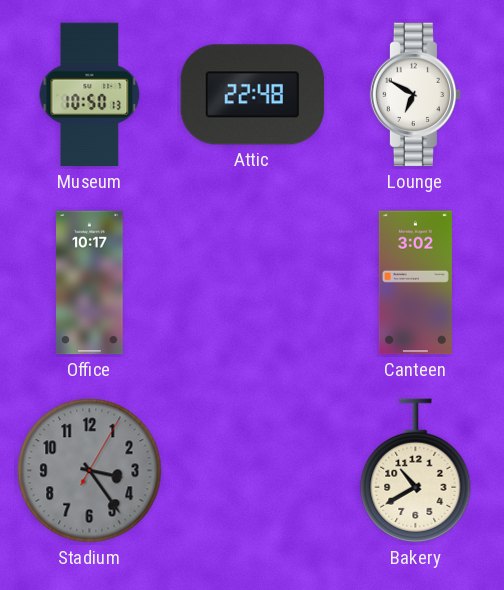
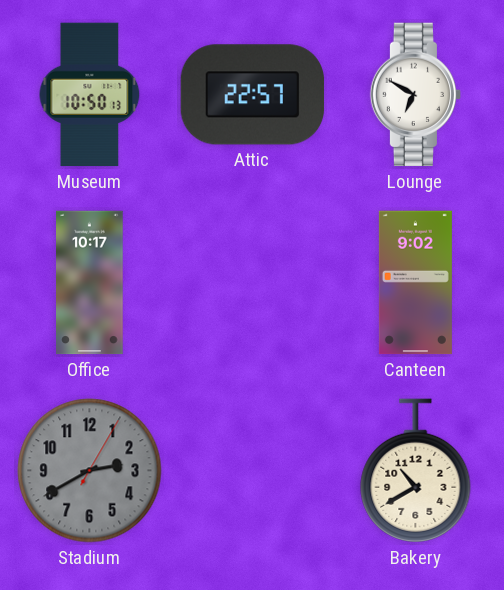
Attic: 22:48 -> 22:57
Canteen: 3:02 -> 9:02
Stadium: 3:24 -> 2:40
